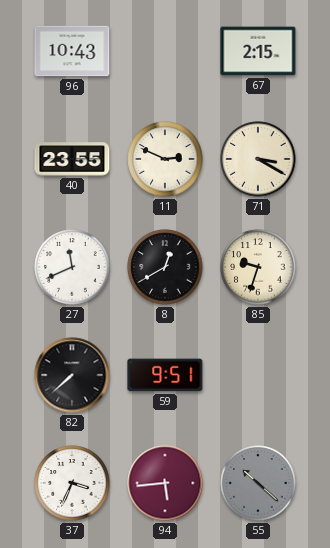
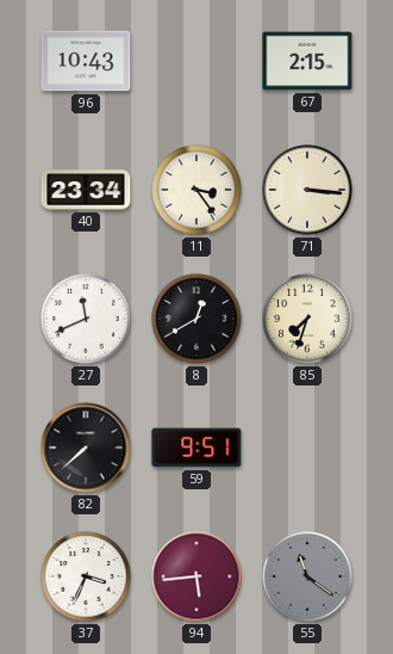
40: 23:55 -> 23:34
11: 2:49 -> 3:24
71: 3:20 -> 3:16
85: 9:33 -> 7:33
55: 10:22 -> 11:21
